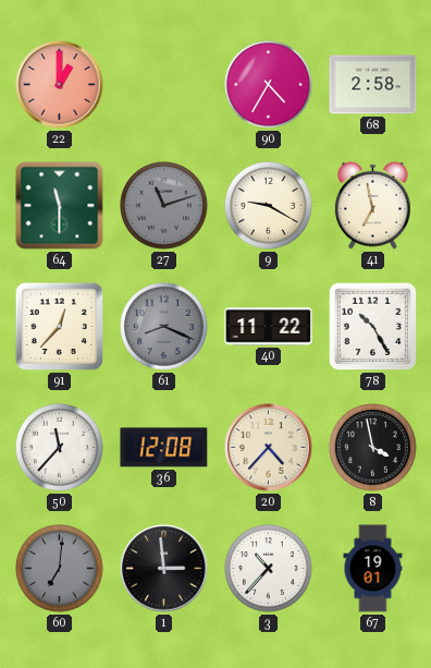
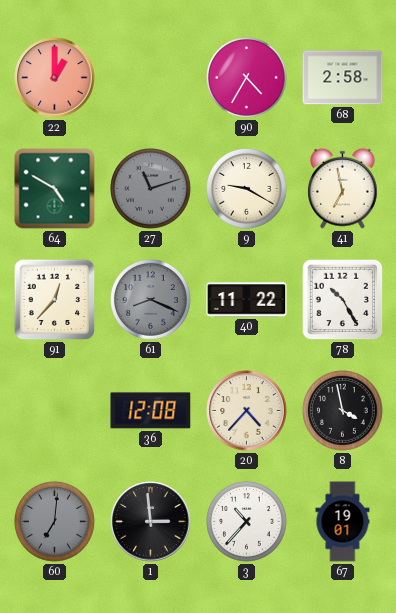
64: 11:30 -> 4:50
50: 11:37 -> none
